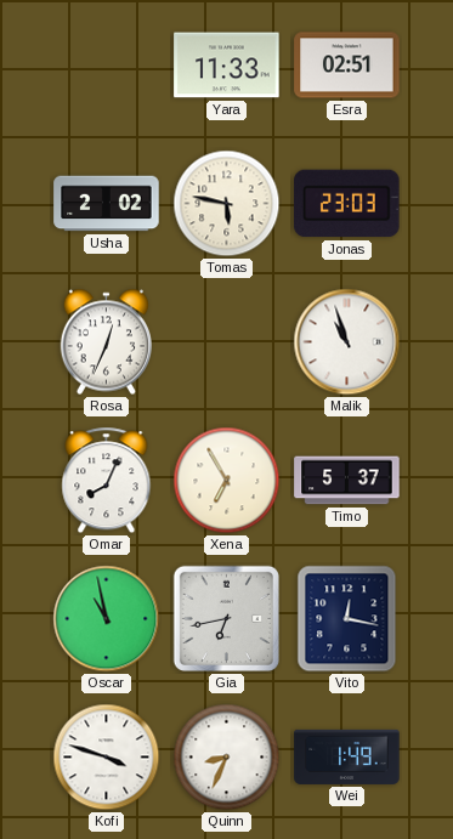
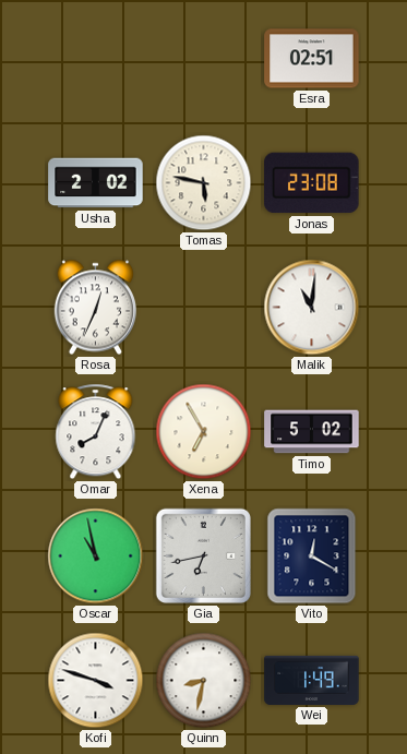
Yara: 11:33 -> none
Jonas: 23:03 -> 23:08
Malik: 10:57 -> 11:01
Timo: 5:37 -> 5:02
Vito: 12:17 -> 12:20
Quinn: 8:34 -> 8:32
